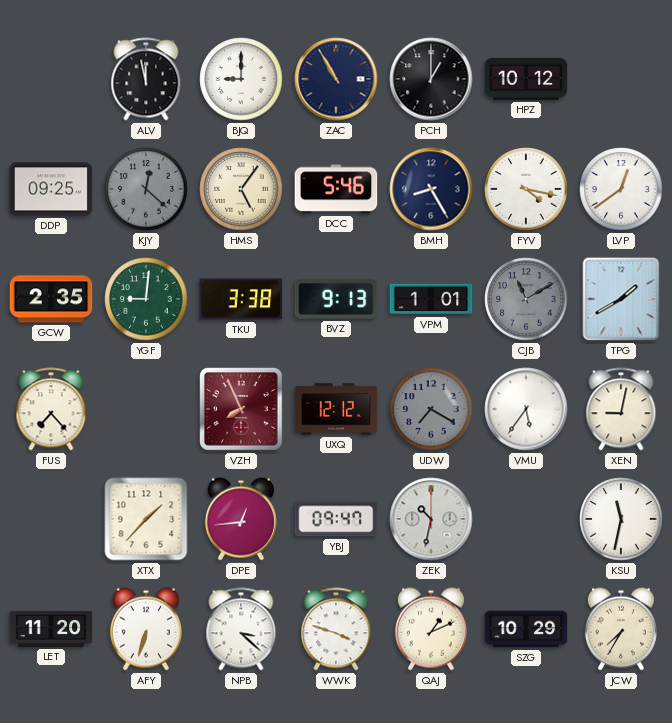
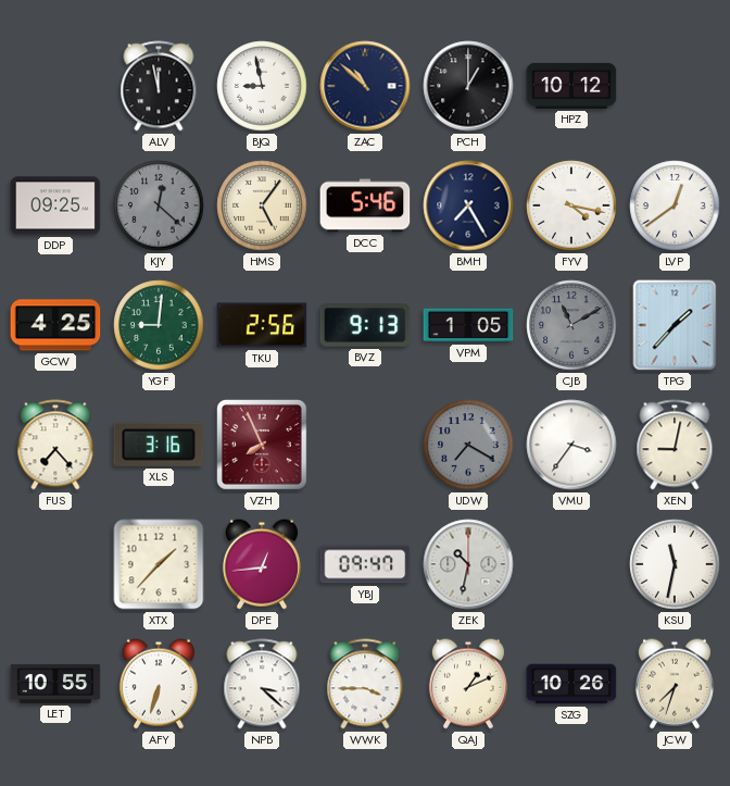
BJQ: 9:00 -> 8:58
ZAC: 10:55 -> 10:52
BMH: 8:25 -> 7:25
GCW: 2:35 -> 4:25
TKU: 3:38 -> 2:56
VPM: 1:01 -> 1:05
TPG: 1:40 -> 1:37
XLS: none -> 3:16
UXQ: 12:12 -> none
VMU: 5:36 -> 3:36
LET: 11:20 -> 10:55
WWK: 3:48 -> 3:45
SZG: 10:29 -> 10:26
JCW: 7:35 -> 7:33
